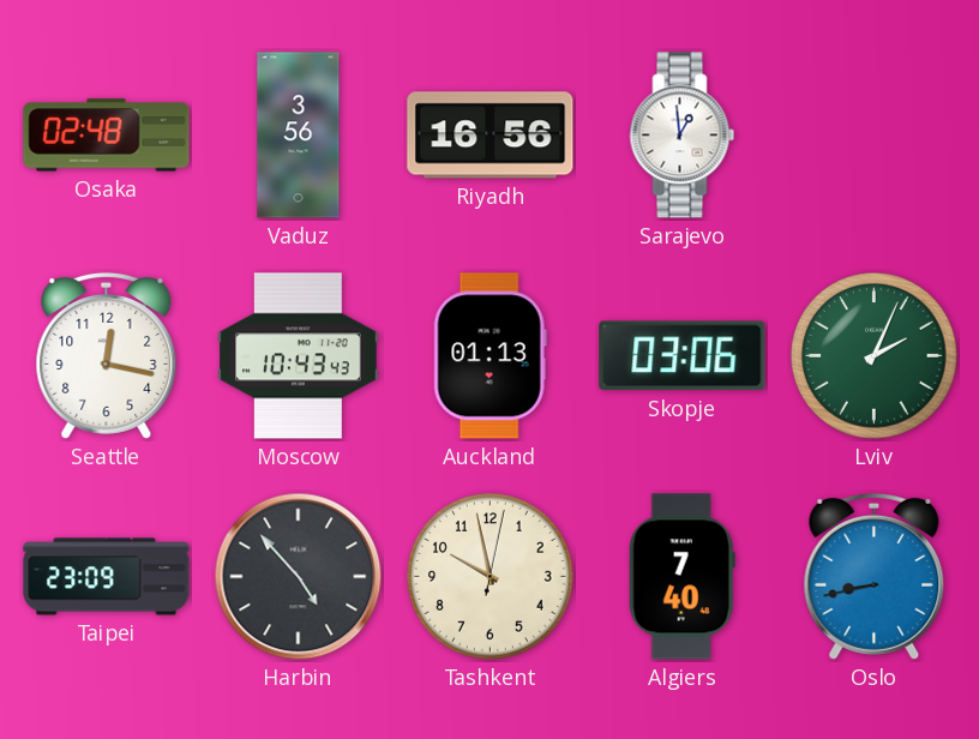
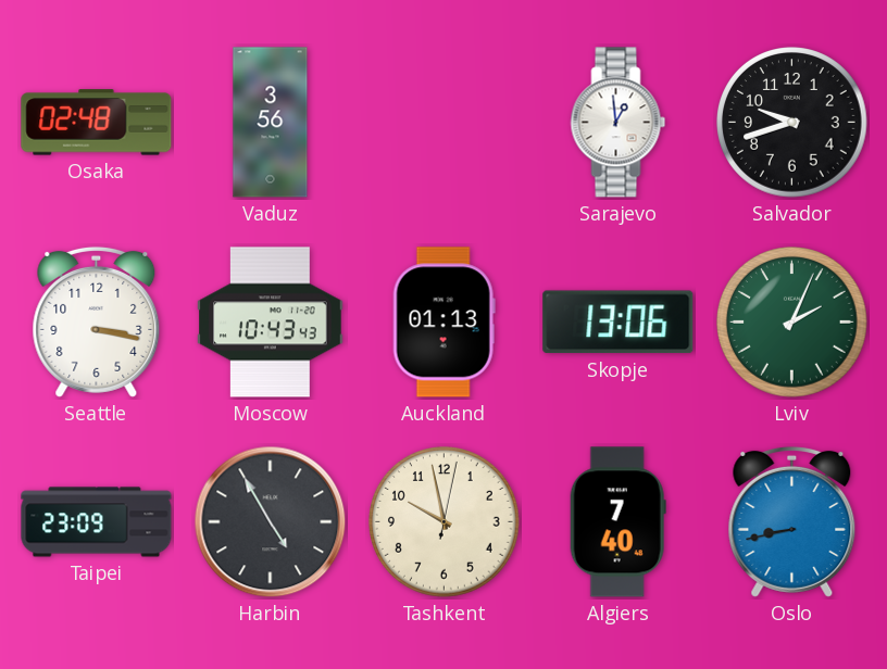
Riyadh: 16:56 -> none
Salvador: none -> 9:42
Seattle: 12:17 -> 3:17
Skopje: 03:06 -> 13:06
Harbin: 4:53 -> 4:55
